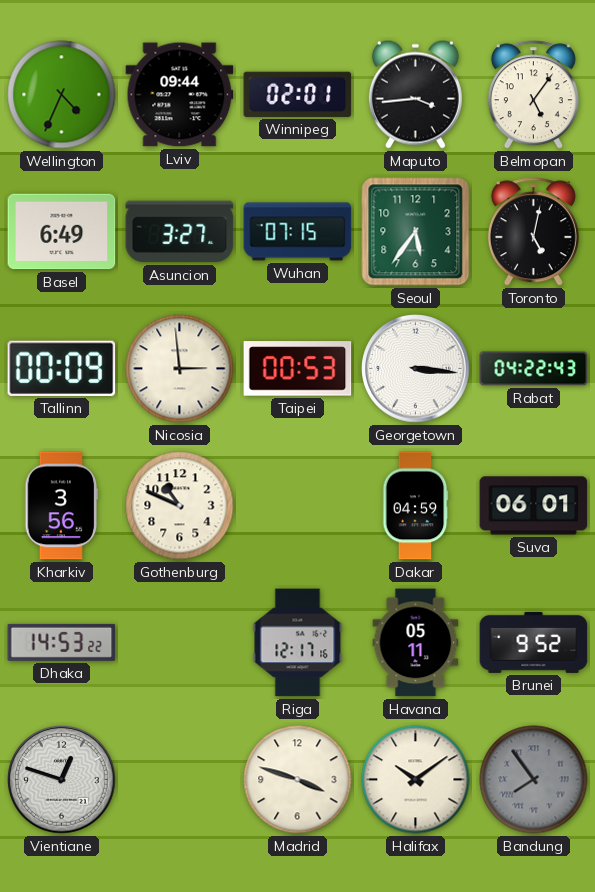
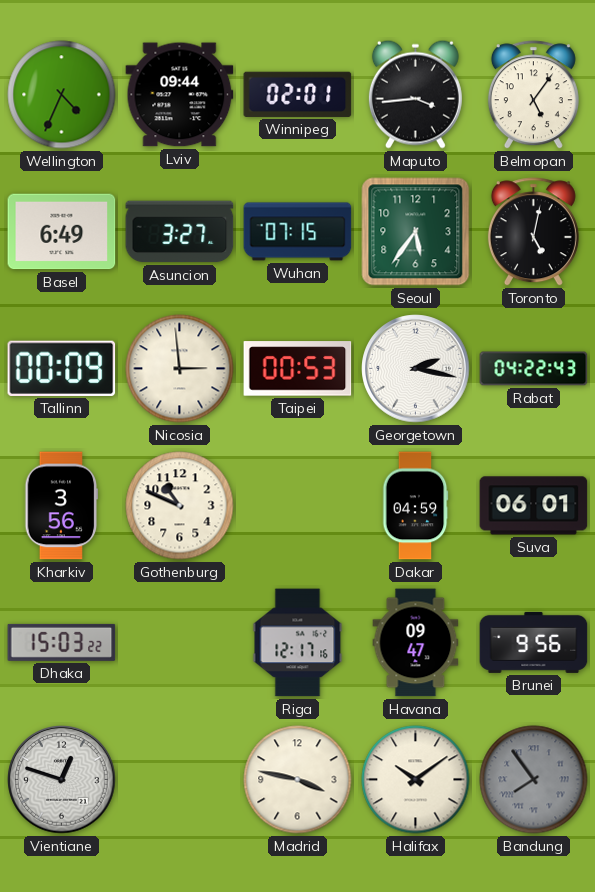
Georgetown: 3:16 -> 2:17
Dhaka: 14:53 -> 15:03
Havana: 05:11 -> 09:47
Brunei: 9:52 -> 9:56
Madrid: 3:48 -> 3:47
